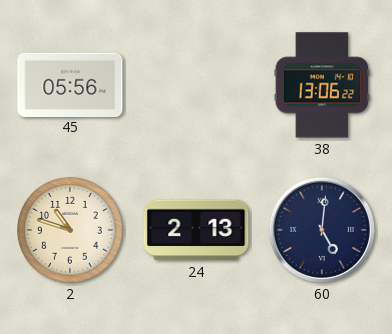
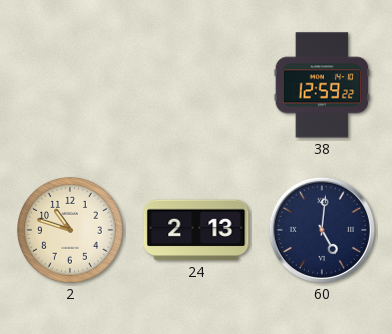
45: 05:56 -> none
38: 13:06 -> 12:59
